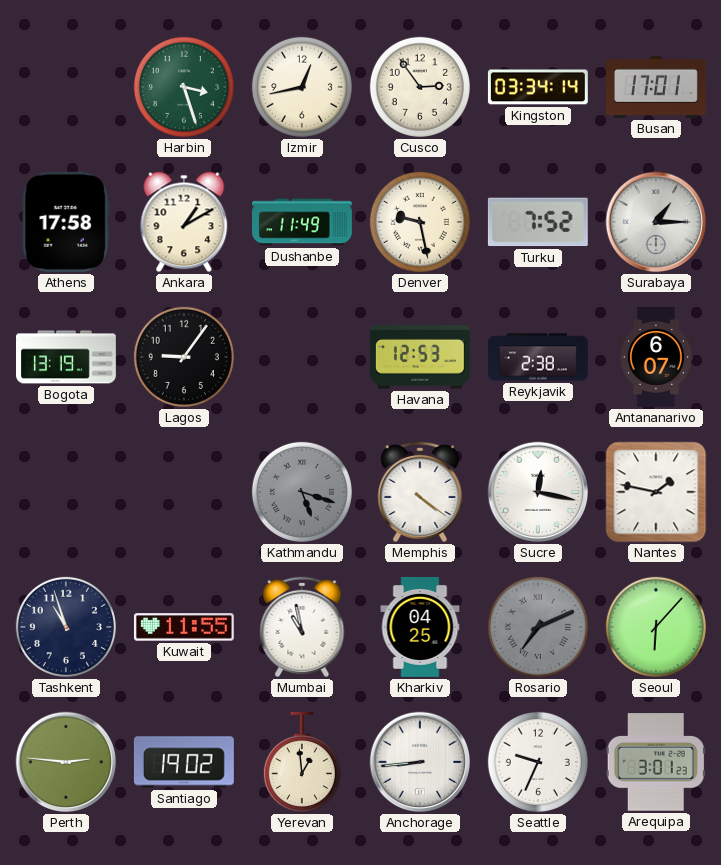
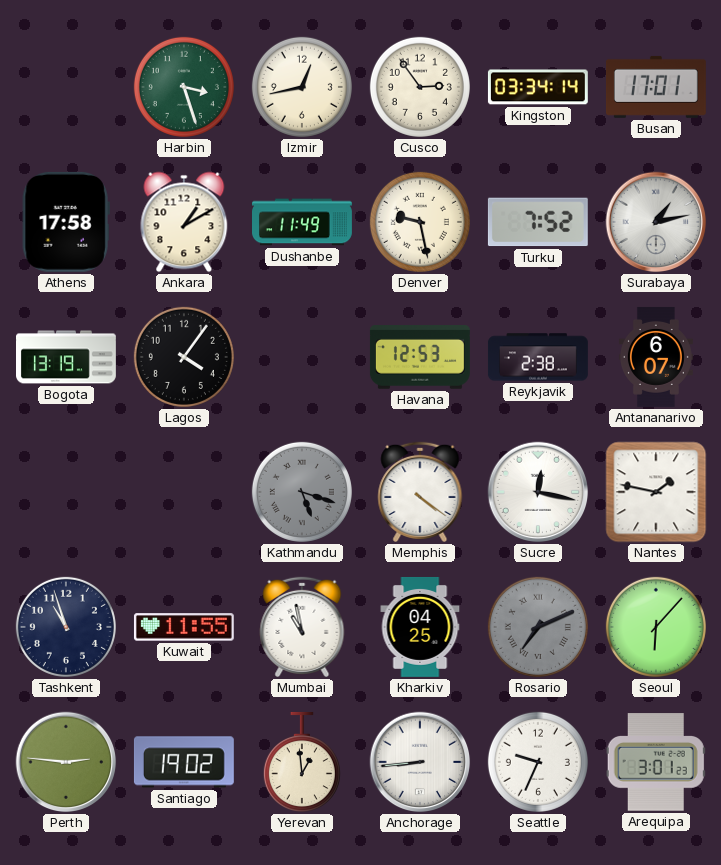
Surabaya: 1:15 -> 1:13
Lagos: 9:06 -> 4:06
